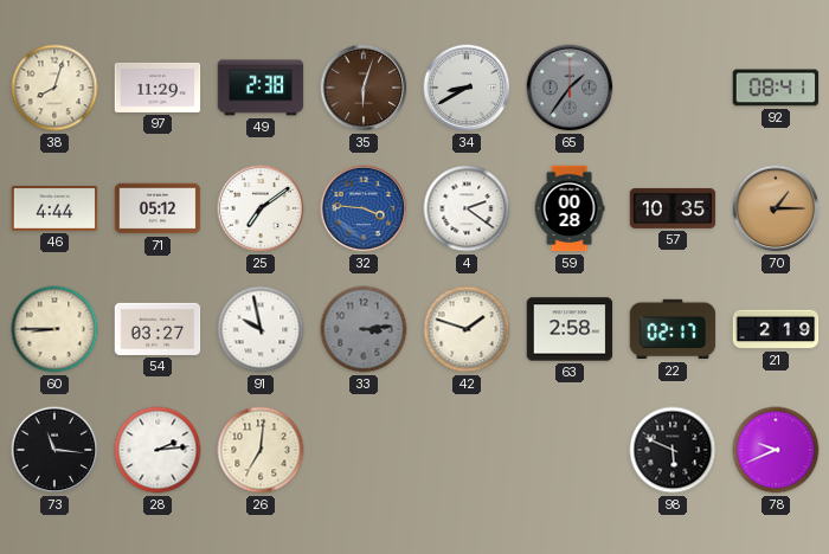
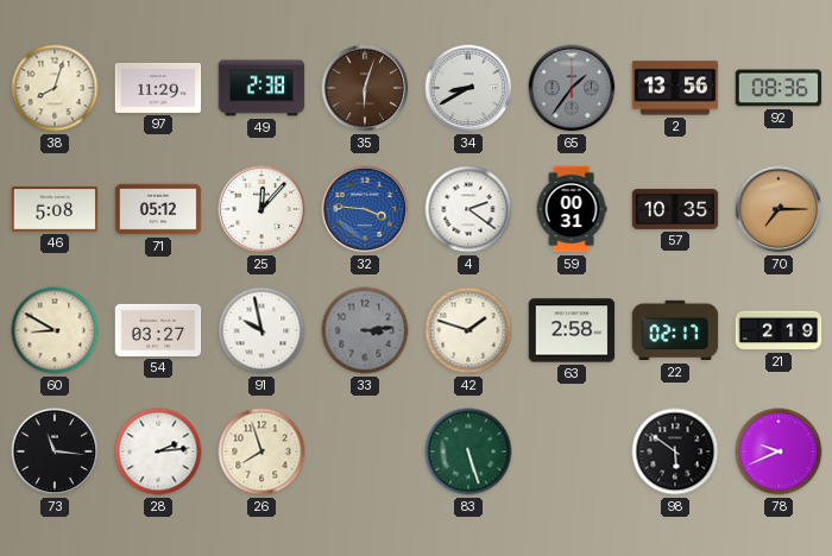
2: none -> 13:56
92: 08:41 -> 08:36
46: 4:44 -> 5:08
25: 7:09 -> 12:07
59: 00:28 -> 00:31
70: 1:15 -> 7:15
60: 8:45 -> 8:50
26: 7:01 -> 7:57
83: none -> 5:27
98: 5:49 -> 5:51
